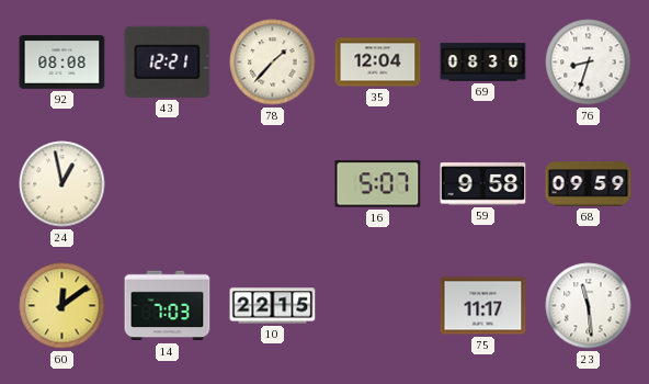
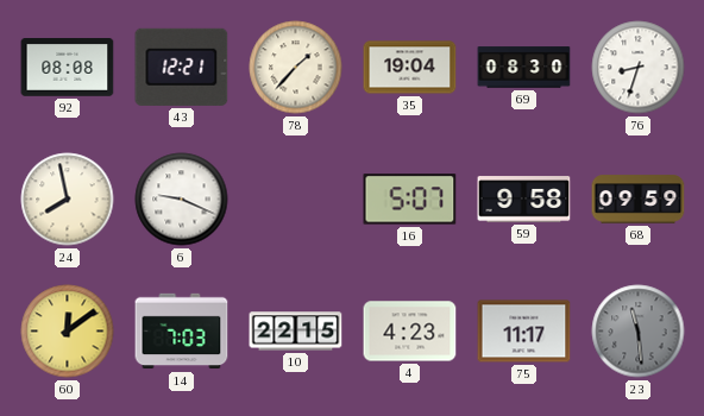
35: 12:04 -> 19:04
24: 12:58 -> 7:58
6: none -> 9:19
4: none -> 4:23
23 dial: white -> grey
